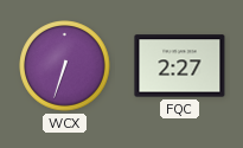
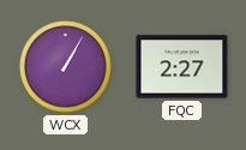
WCX: 6:33 -> 1:05
